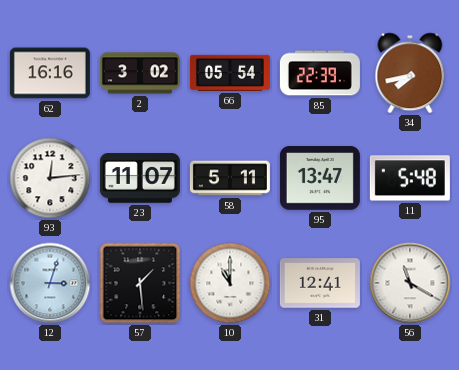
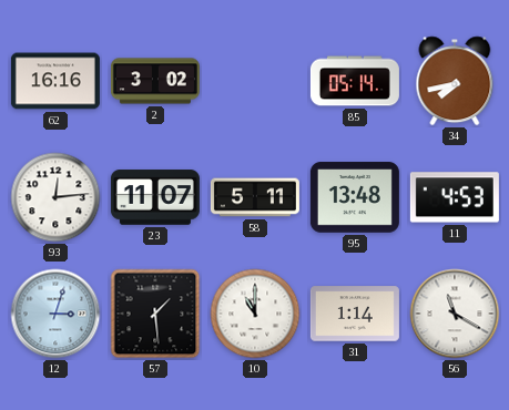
66: 05:54 -> none
85: 22:39 -> 05:14
95: 13:47 -> 13:48
11: 5:48 -> 4:53
31: 12:41 -> 1:14
